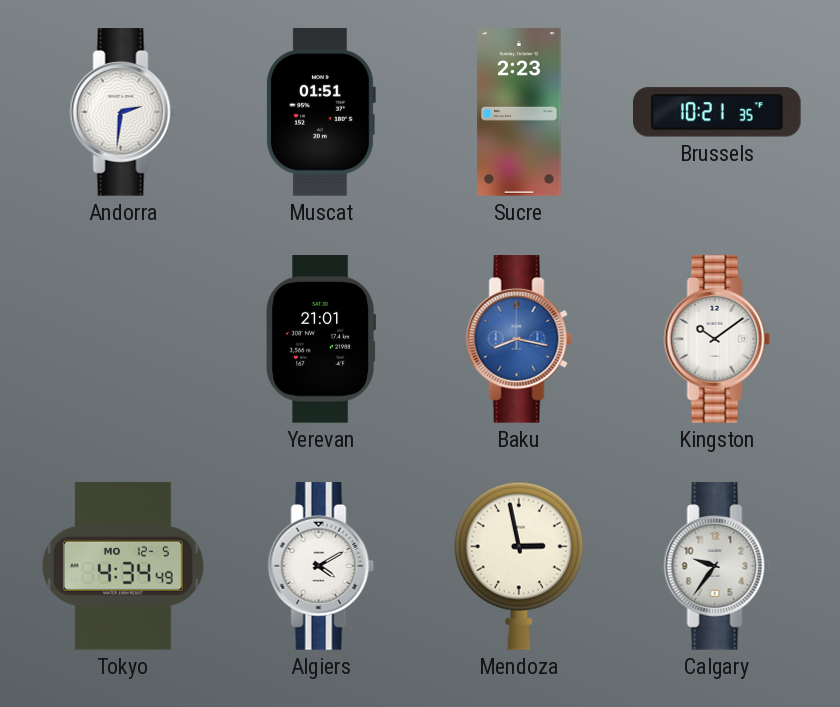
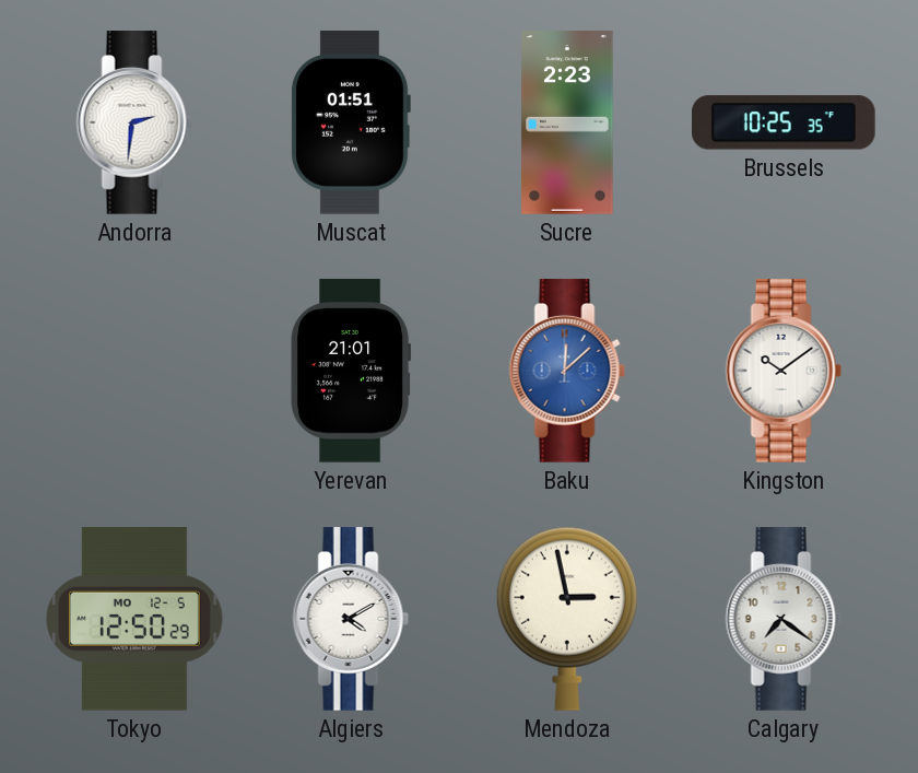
Brussels: 10:21 -> 10:25
Baku: 8:17 -> 12:08
Tokyo: 4:34 -> 12:50
Calgary: 9:36 -> 7:21
